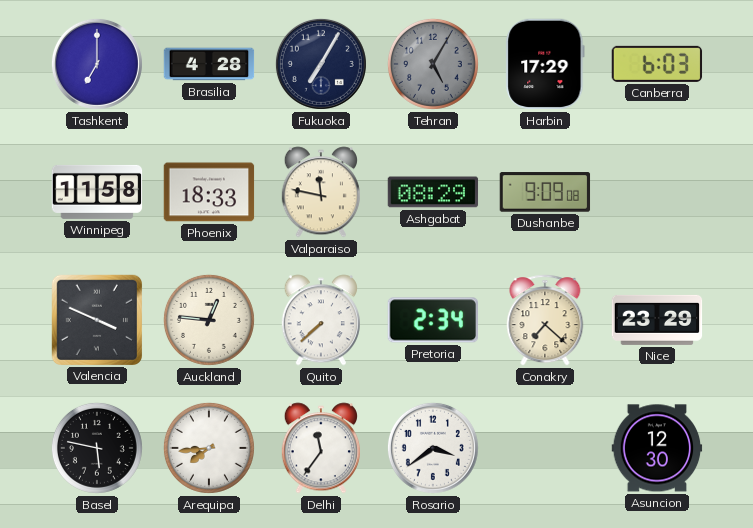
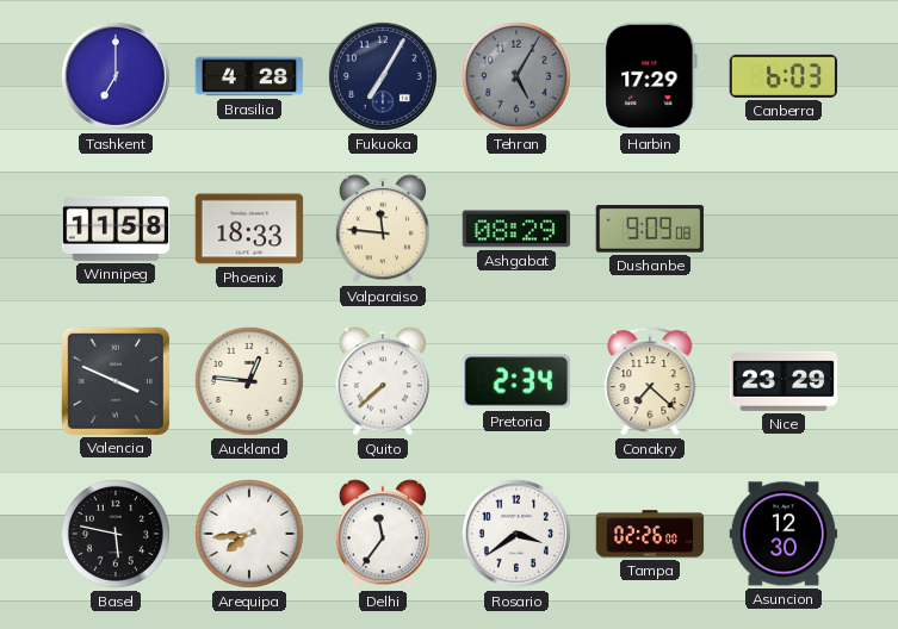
Valparaiso: 11:47 -> 11:46
Tampa: none -> 02:26
